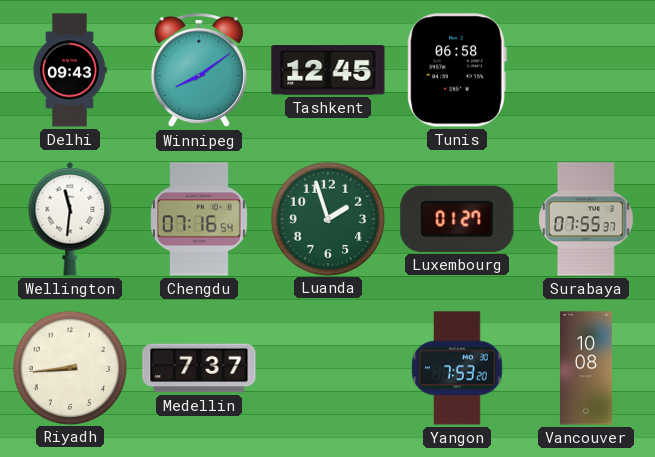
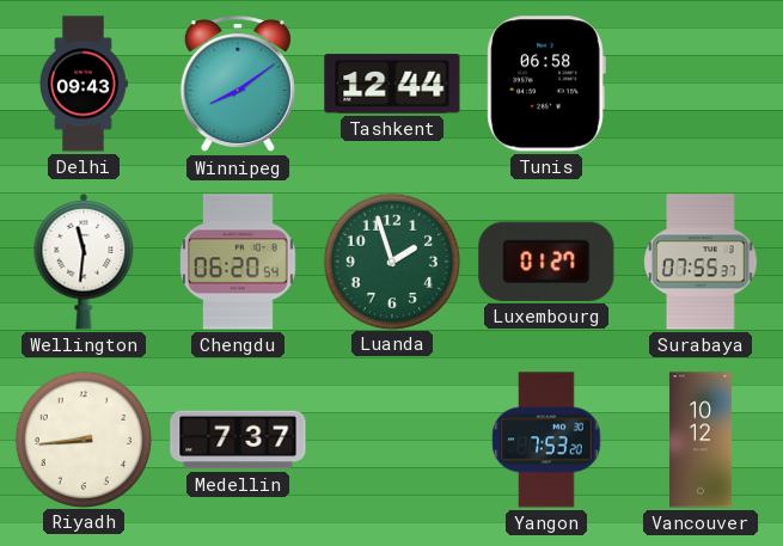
Tashkent: 12:45 -> 12:44
Chengdu: 07:16 -> 06:20
Vancouver: 10:08 -> 10:12
